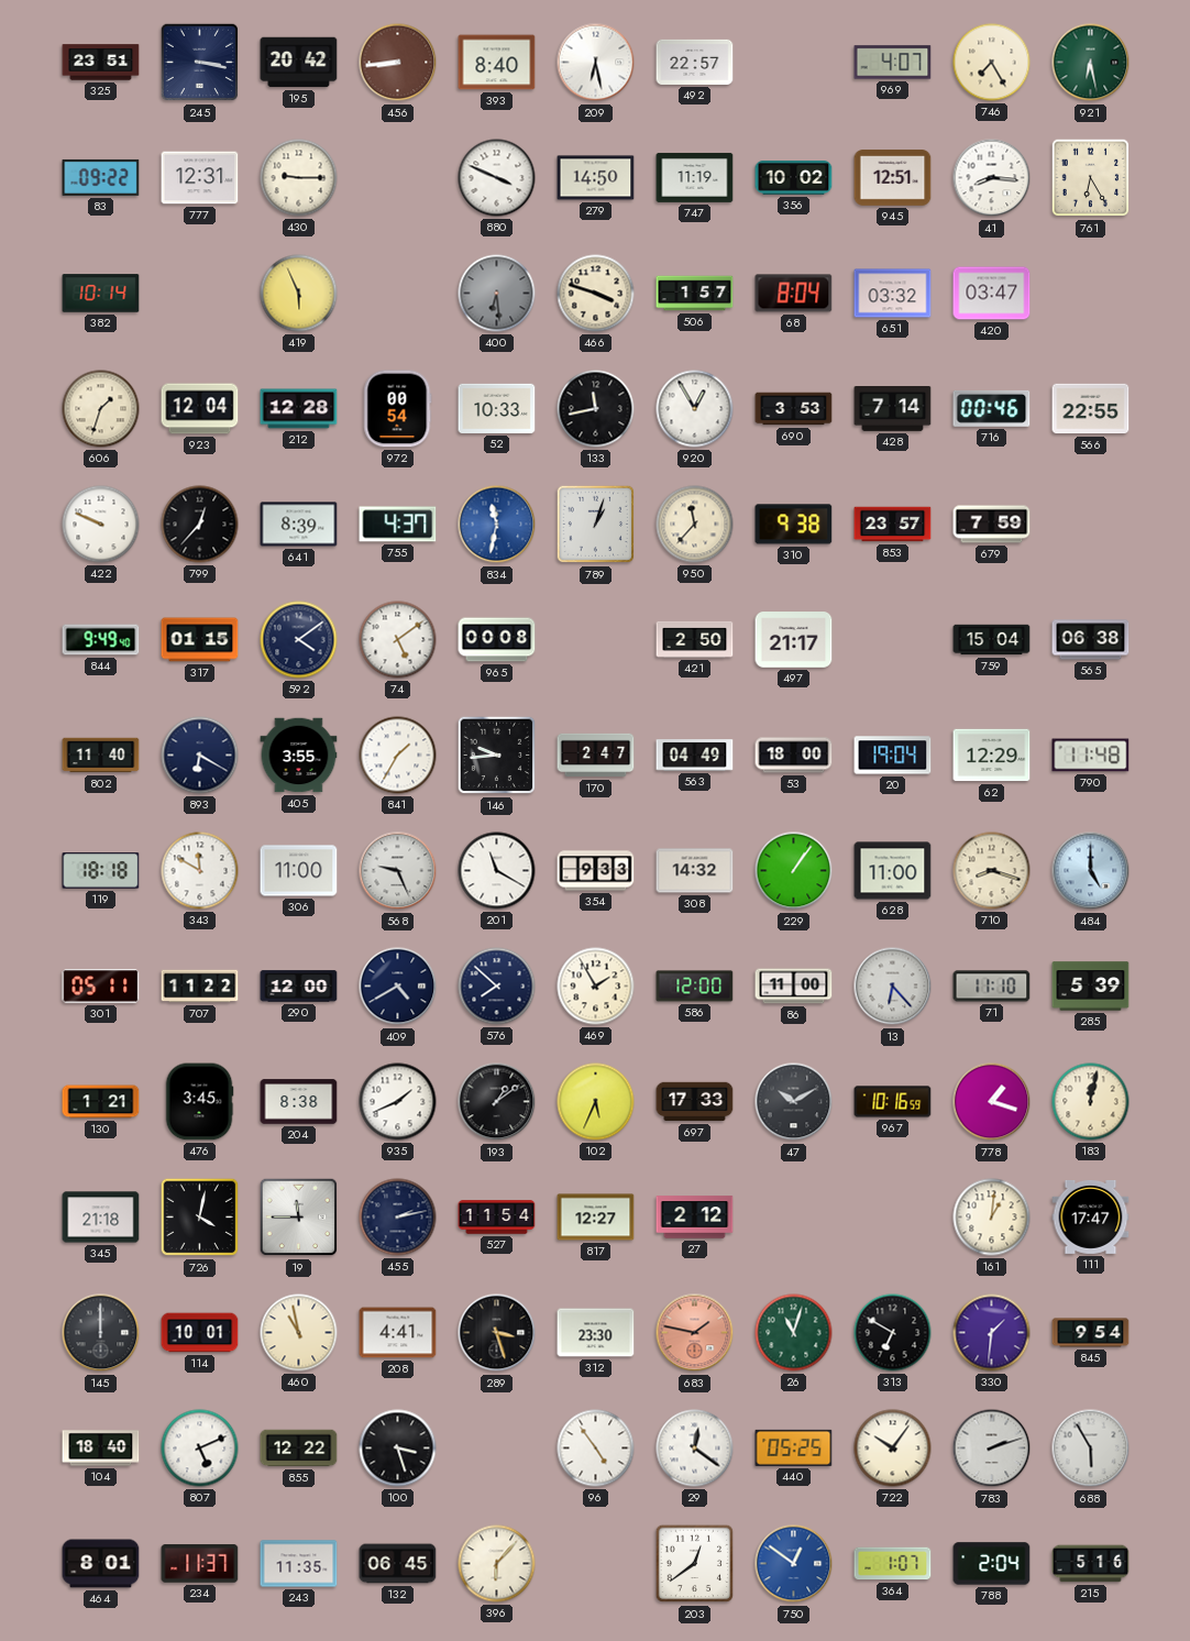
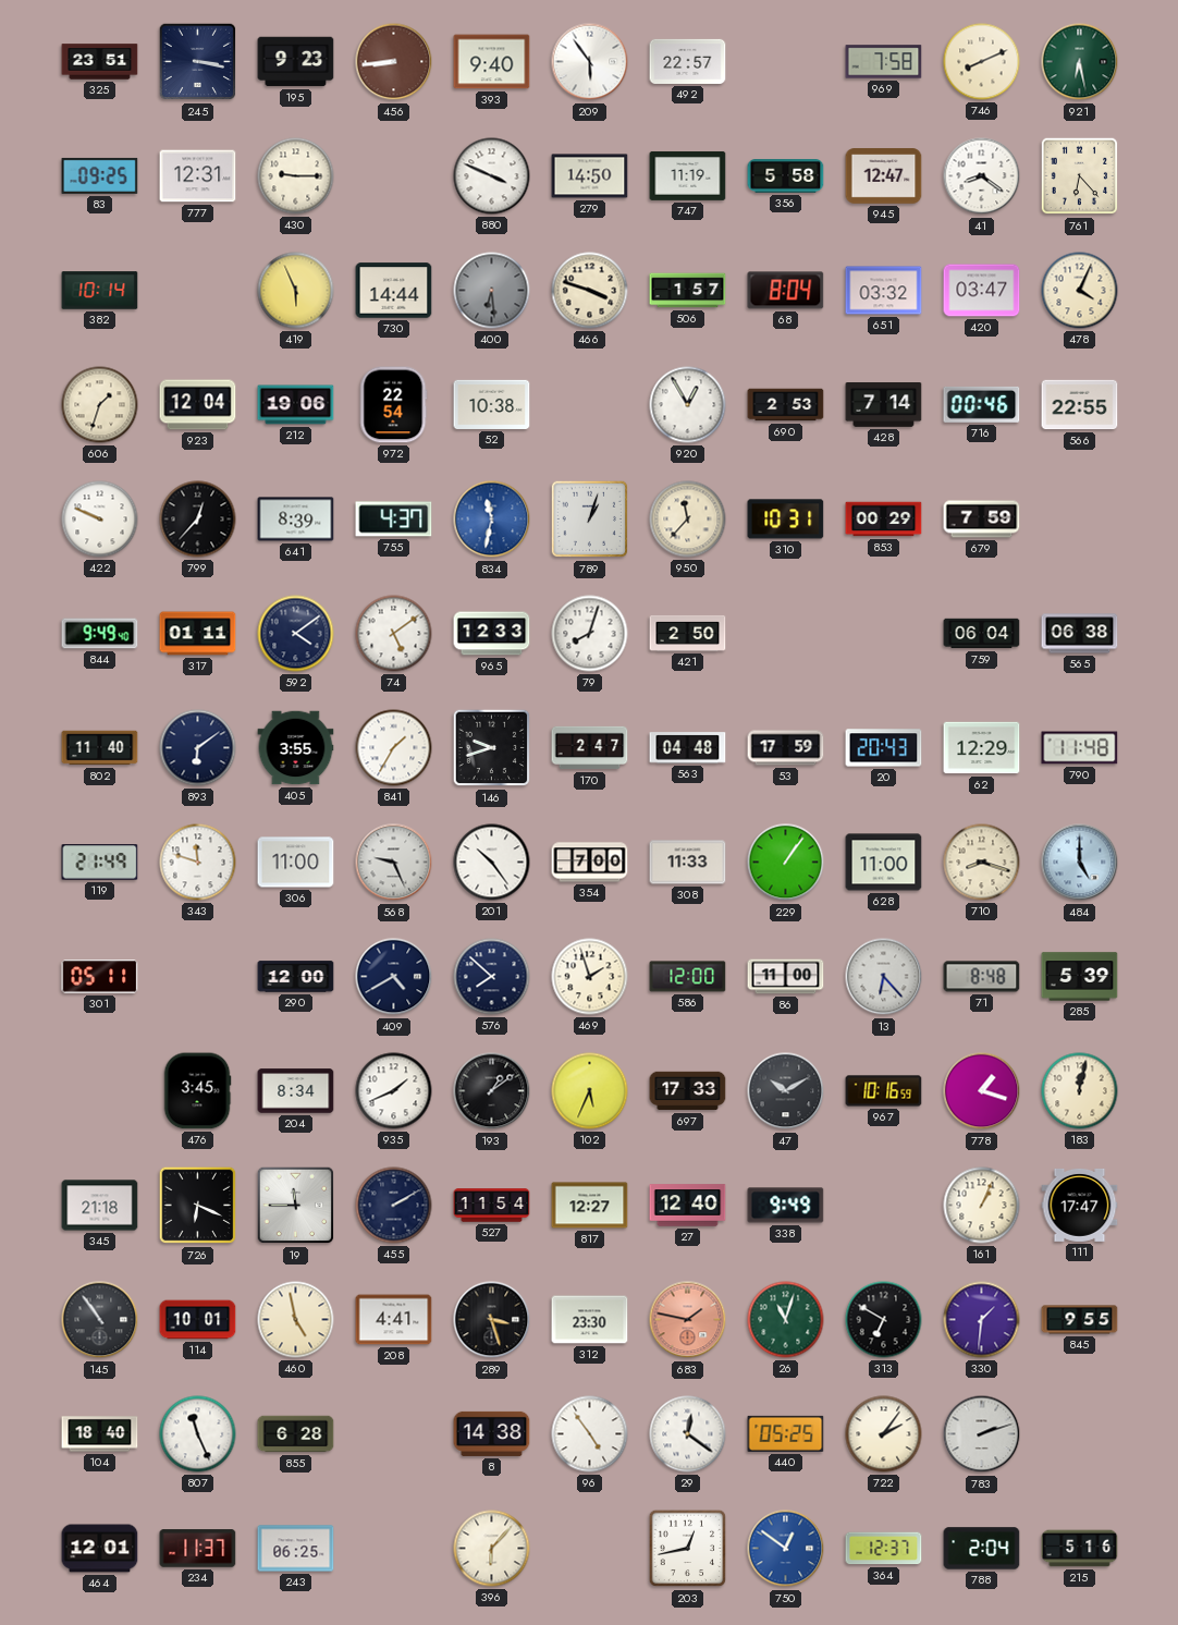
195: 20:42 -> 9:23
393: 8:40 -> 9:40
209: 6:28 -> 5:54
969: 4:07 -> 7:58
746: 7:25 -> 8:11
83: 09:22 -> 09:25
356: 10:02 -> 5:58
945: 12:51 -> 12:47
41: 8:16 -> 8:21
761: 6:25 -> 6:23
730: none -> 14:44
478: none -> 4:04
212: 12:28 -> 19:06
972: 00:54 -> 22:54
52: 10:33 -> 10:38
133: 11:43 -> none
690: 3:53 -> 2:53
310: 9:38 -> 10:31
853: 23:57 -> 00:29
317: 01:15 -> 01:11
965: 00:08 -> 12:33
79: none -> 8:03
497: 21:17 -> none
759: 15:04 -> 06:04
893: 6:20 -> 6:09
146: 9:44 -> 9:42
563: 04:49 -> 04:48
53: 18:00 -> 17:59
20: 19:04 -> 20:43
119: 18:18 -> 21:49
343: 11:50 -> 11:48
201: 11:20 -> 10:24
354: 9:33 -> 7:00
308: 14:32 -> 11:33
707: 11:22 -> none
469: 1:55 -> 1:57
71: 11:10 -> 8:48
130: 1:21 -> none
204: 8:38 -> 8:34
726: 4:02 -> 6:19
455: 2:13 -> 2:10
27: 2:12 -> 12:40
338: none -> 9:49
161: 1:01 -> 1:04
145: 12:00 -> 10:54
460: 10:58 -> 4:58
845: 9:54 -> 9:55
807: 5:11 -> 11:26
855: 12:22 -> 6:28
100: 3:27 -> none
8: none -> 14:38
722: 10:06 -> 2:06
688: 5:55 -> none
464: 8:01 -> 12:01
243: 11:35 -> 06:25
132: 06:45 -> none
203: 12:39 -> 12:43
364: 1:07 -> 12:37
